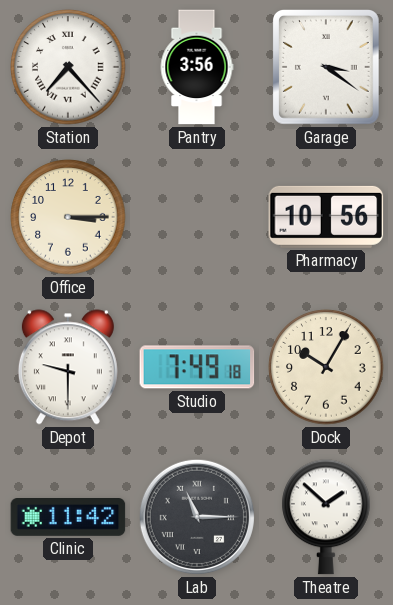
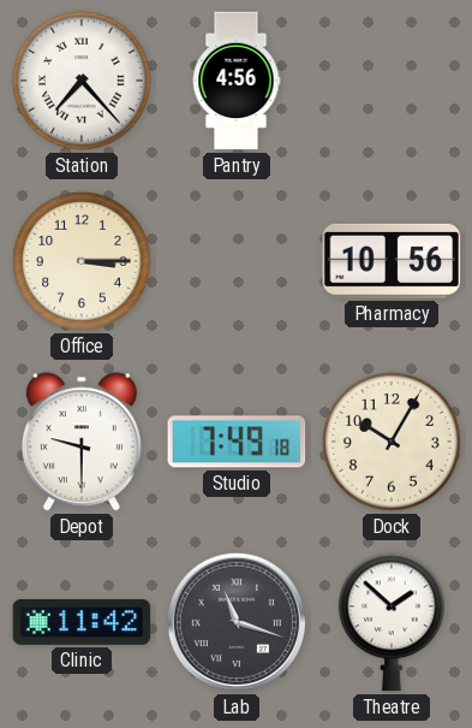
Pantry: 3:56 -> 4:56
Garage: 3:21 -> none
Lab: 11:15 -> 11:18
